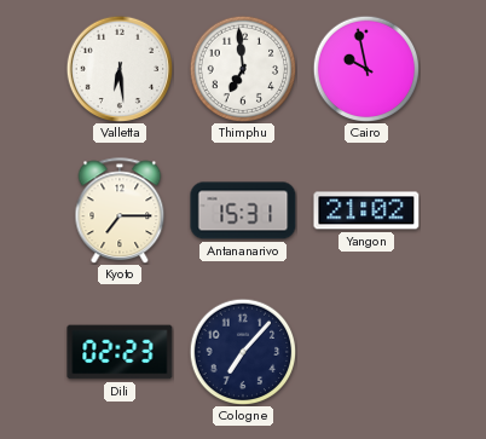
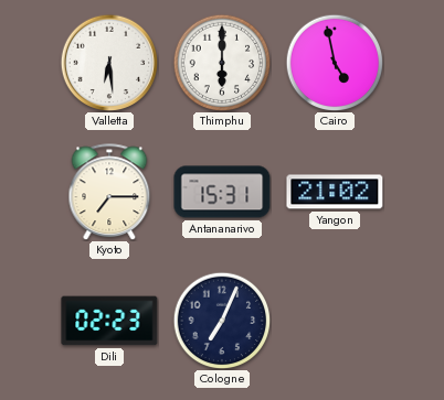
Thimphu: 6:59 -> 6:00
Cairo: 9:58 -> 4:58
Cologne: 7:07 -> 7:04
